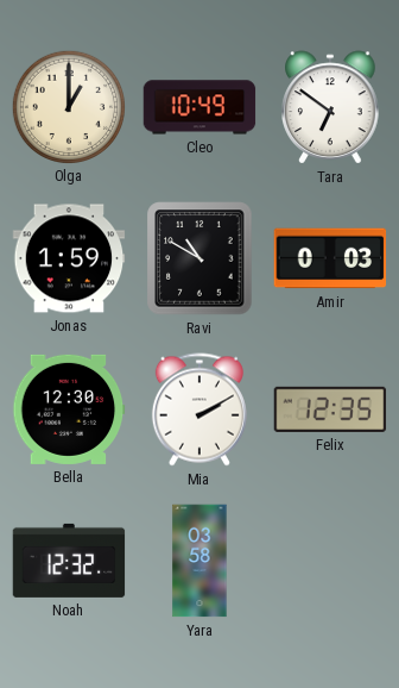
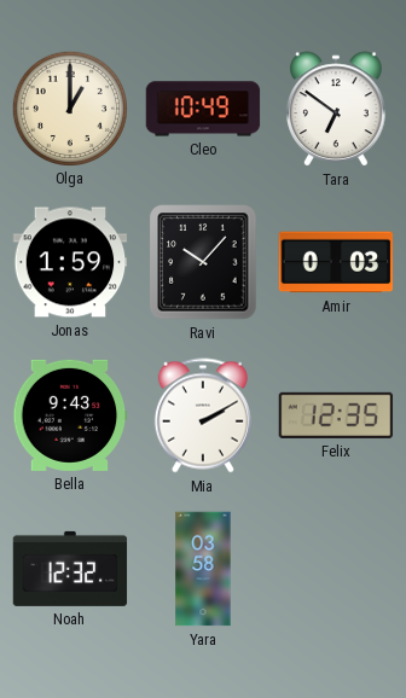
Ravi: 10:50 -> 10:07
Bella: 12:30 -> 9:43
